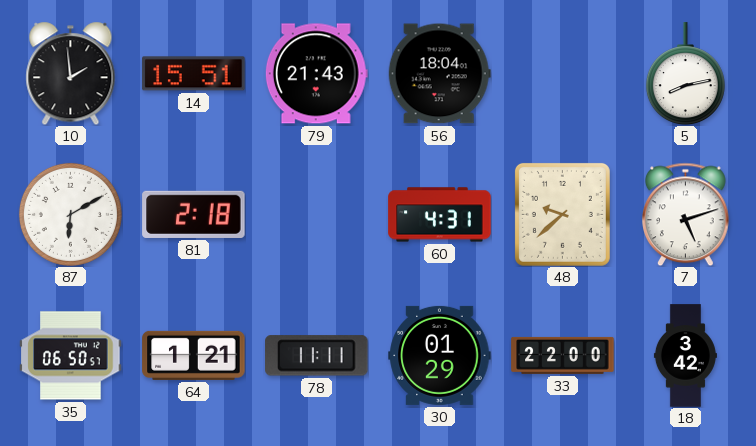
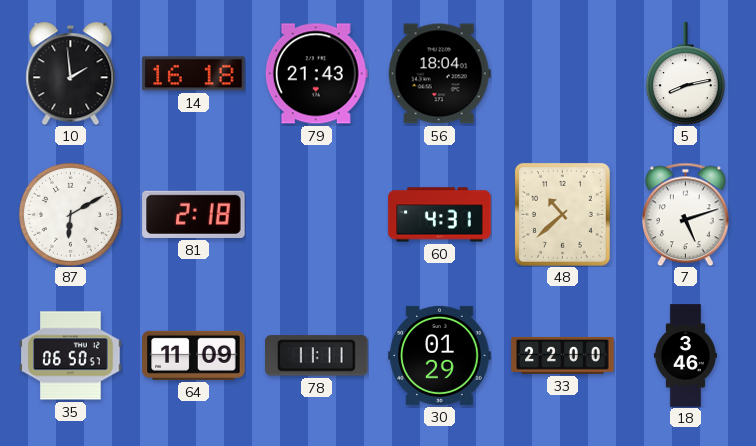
14: 15:51 -> 16:18
48: 9:38 -> 10:38
64: 1:21 -> 11:09
18: 3:42 -> 3:46
